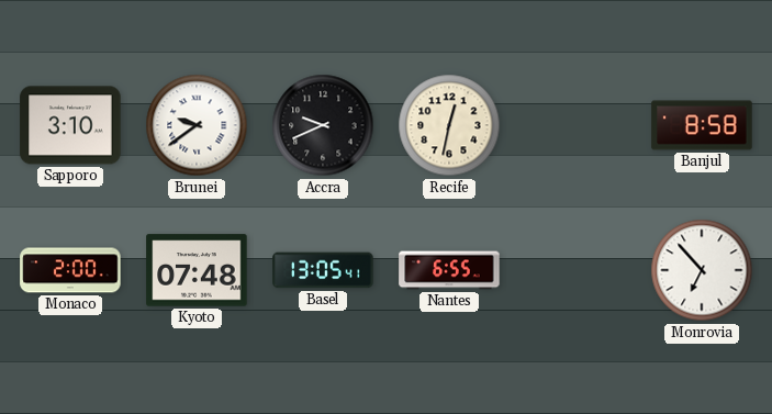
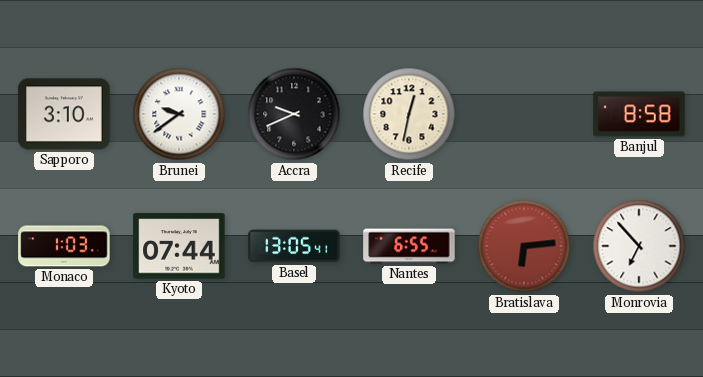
Monaco: 2:00 -> 1:03
Kyoto: 07:48 -> 07:44
Bratislava: none -> 6:14
